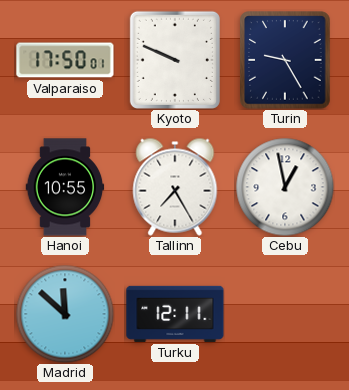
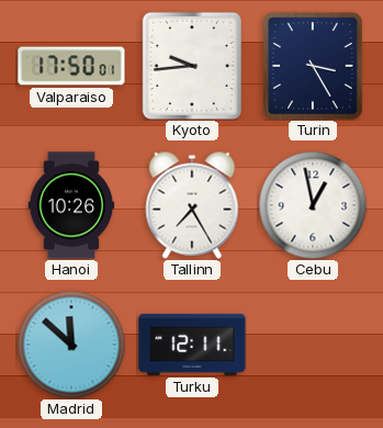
Kyoto: 9:49 -> 9:44
Turin: 9:25 -> 3:25
Hanoi: 10:55 -> 10:26
